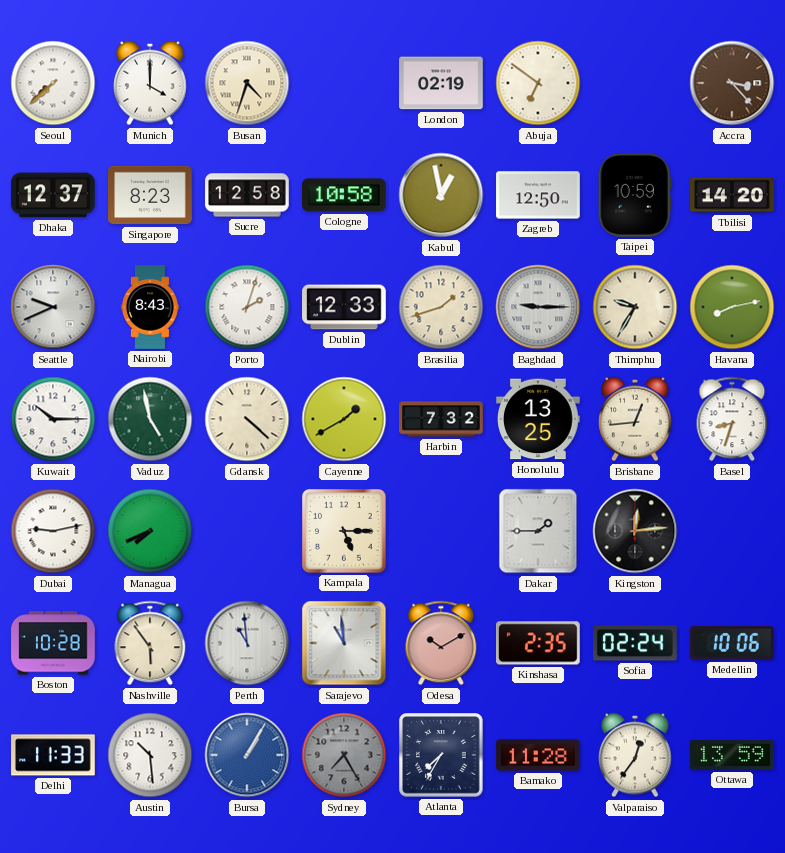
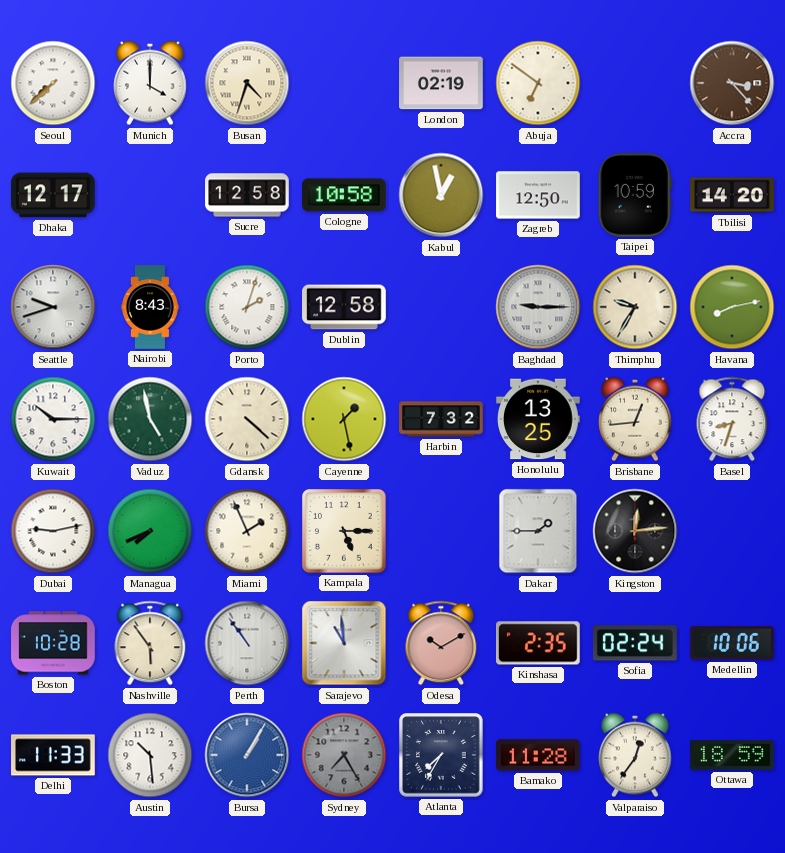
Dhaka: 12:37 -> 12:17
Singapore: 8:23 -> none
Seattle: 9:41 -> 9:42
Dublin: 12:33 -> 12:58
Brasilia: 1:42 -> none
Cayenne: 1:40 -> 1:28
Miami: none -> 1:56
Perth: 10:59 -> 10:54
Ottawa: 13:59 -> 18:59
